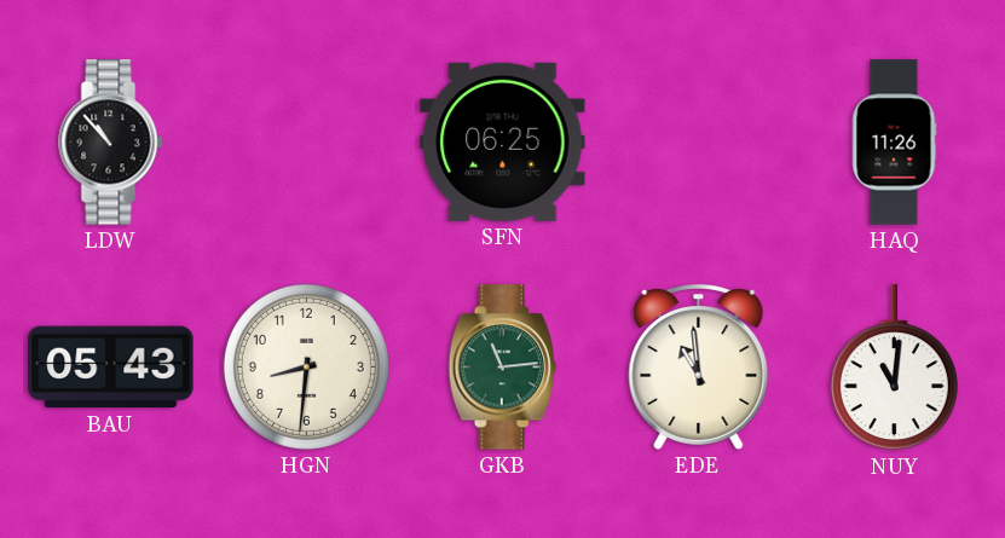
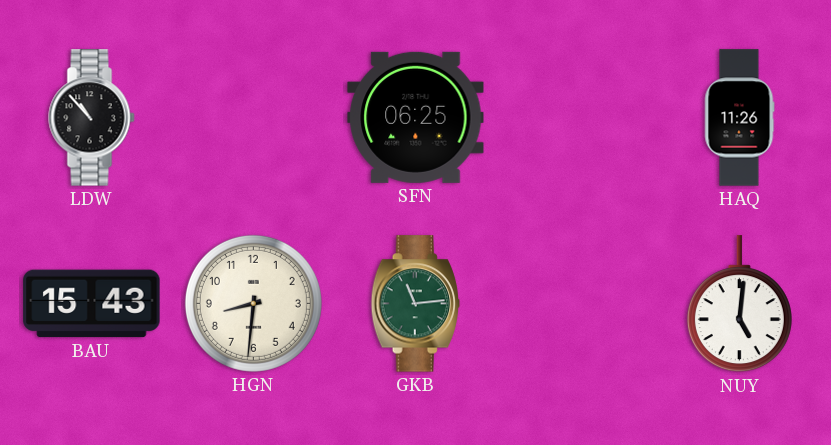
BAU: 05:43 -> 15:43
EDE: 10:59 -> none
NUY: 11:01 -> 5:01
